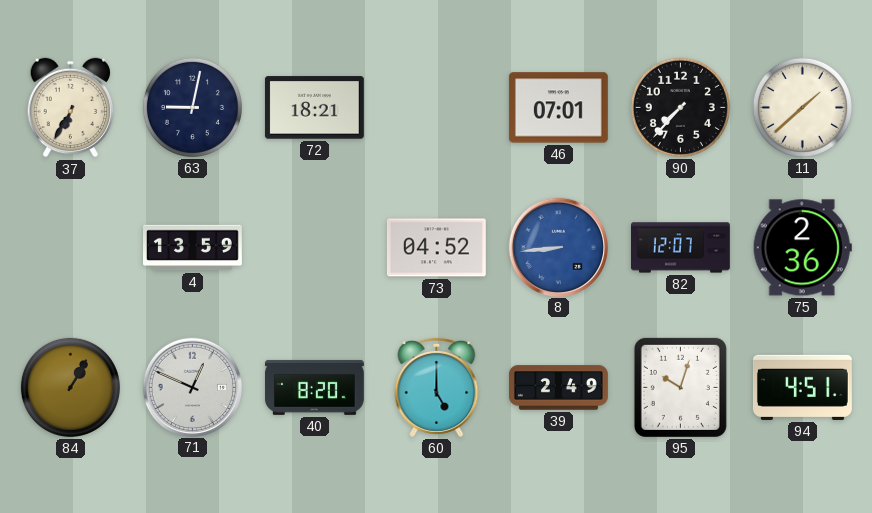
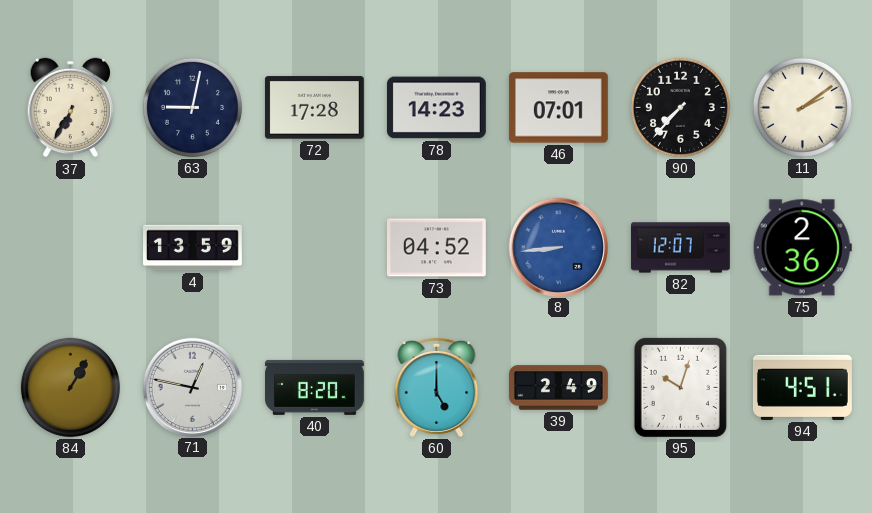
72: 18:21 -> 17:28
78: none -> 14:23
11: 1:38 -> 2:09
71: 12:49 -> 12:47
